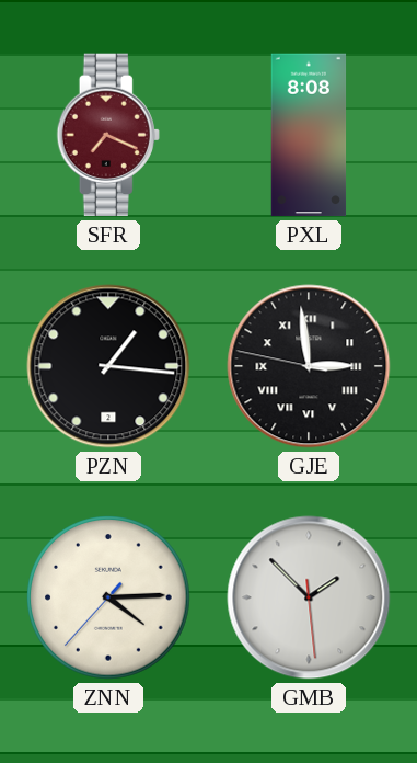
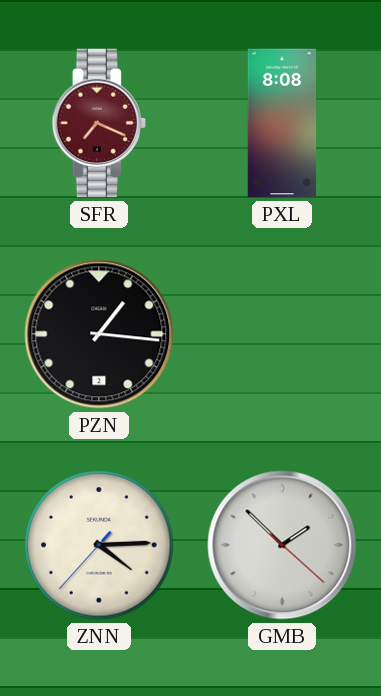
GJE: 2:58 -> none
GMB: 1:52:29 -> 1:52:22
